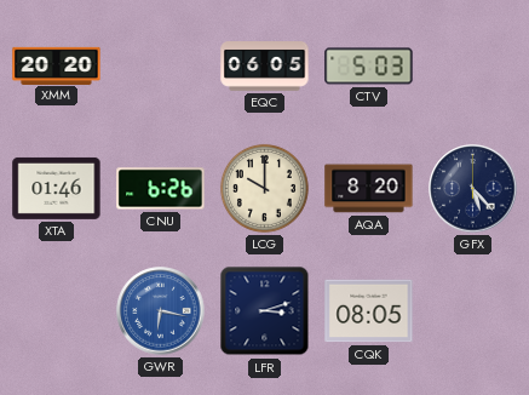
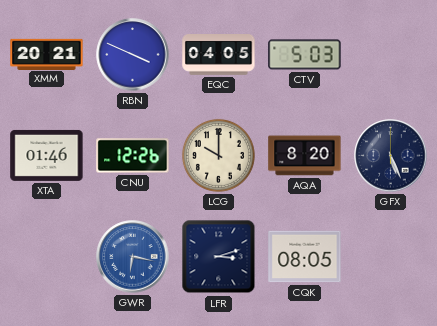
XMM: 20:20 -> 20:21
RBN: none -> 3:49
EQC: 06:05 -> 04:05
CNU: 6:26 -> 12:26
GFX: 5:23 -> 5:26
